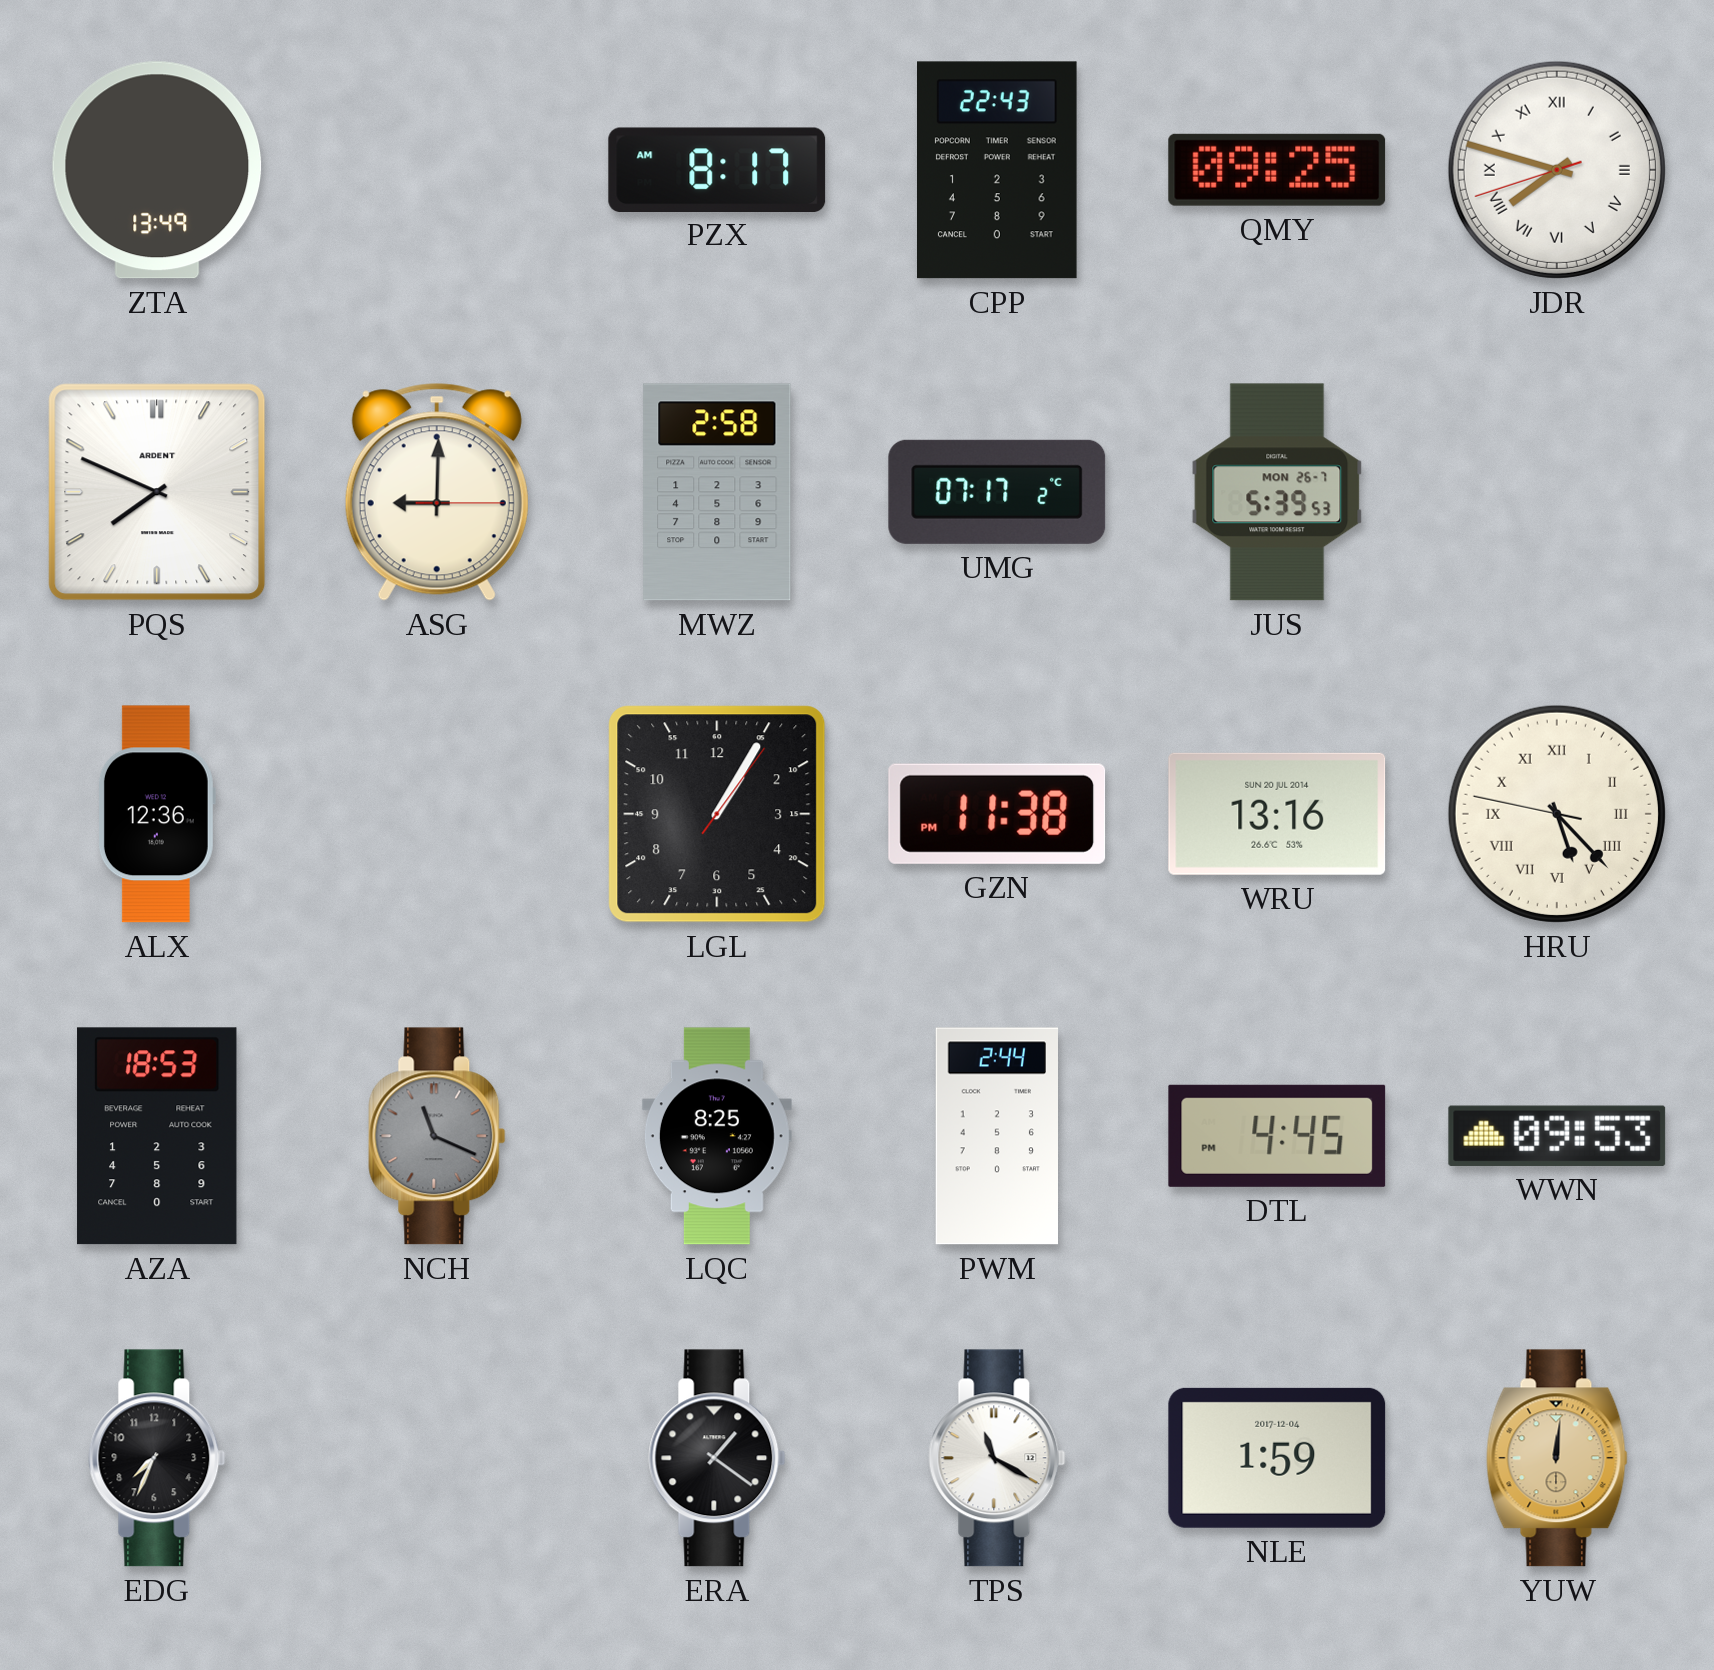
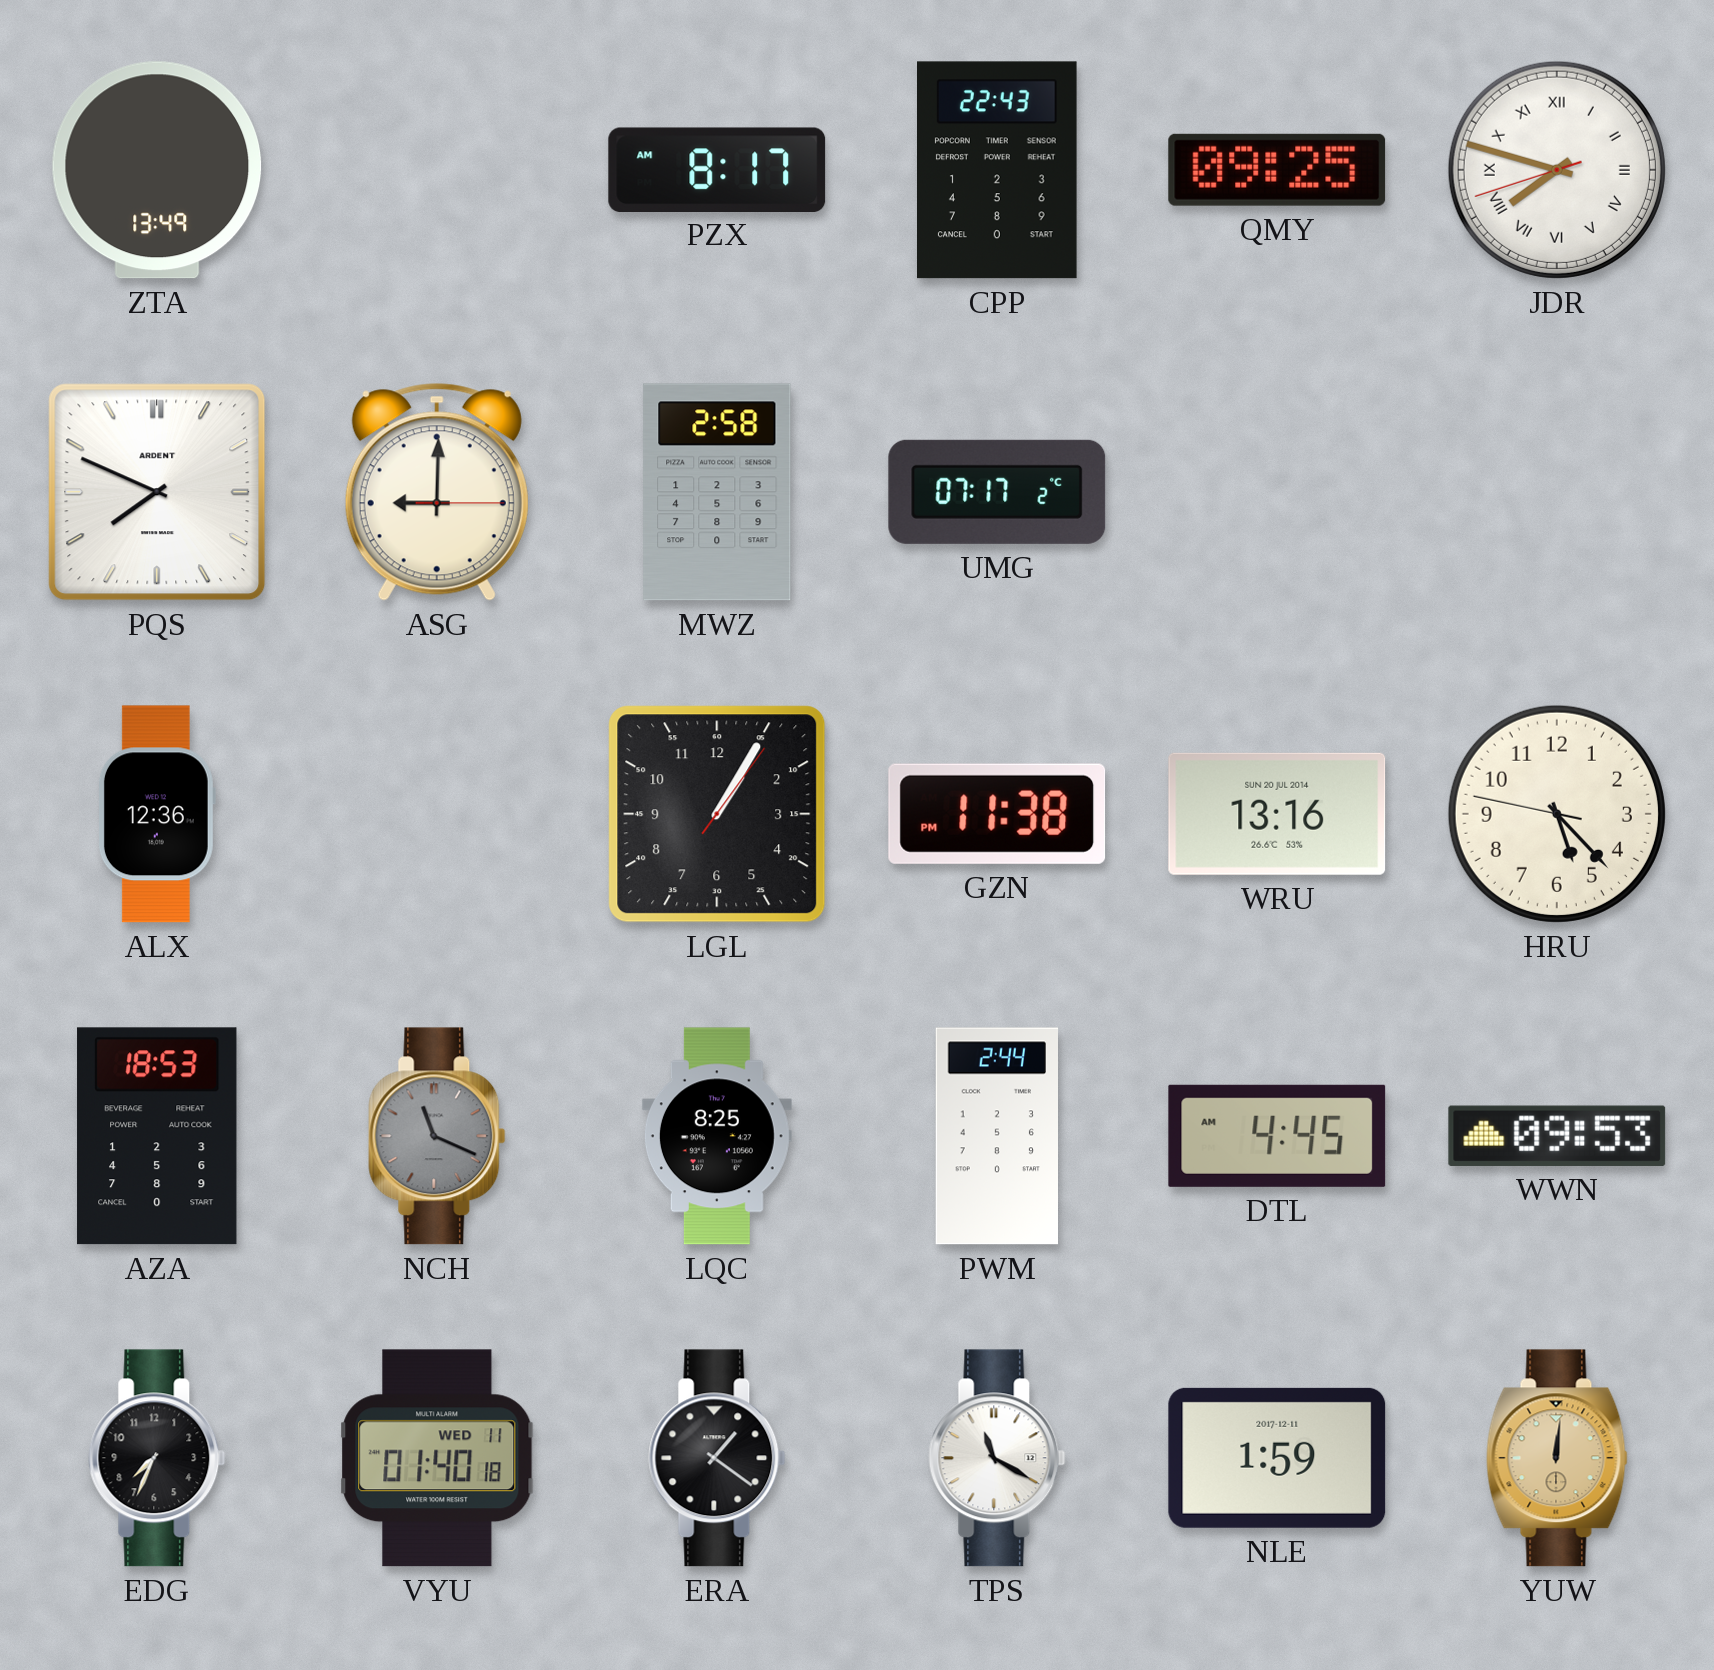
JUS: 5:39 -> none
HRU numerals: Roman -> Arabic
DTL: 4:45 PM -> 4:45 AM
VYU: none -> 01:40
NLE date: 2017-12-04 -> 2017-12-11
